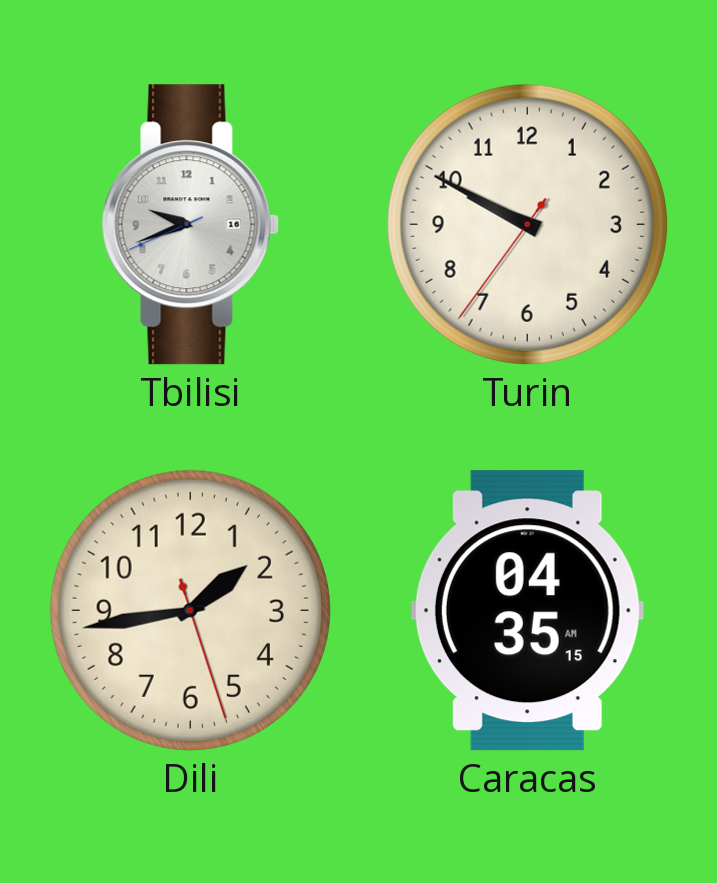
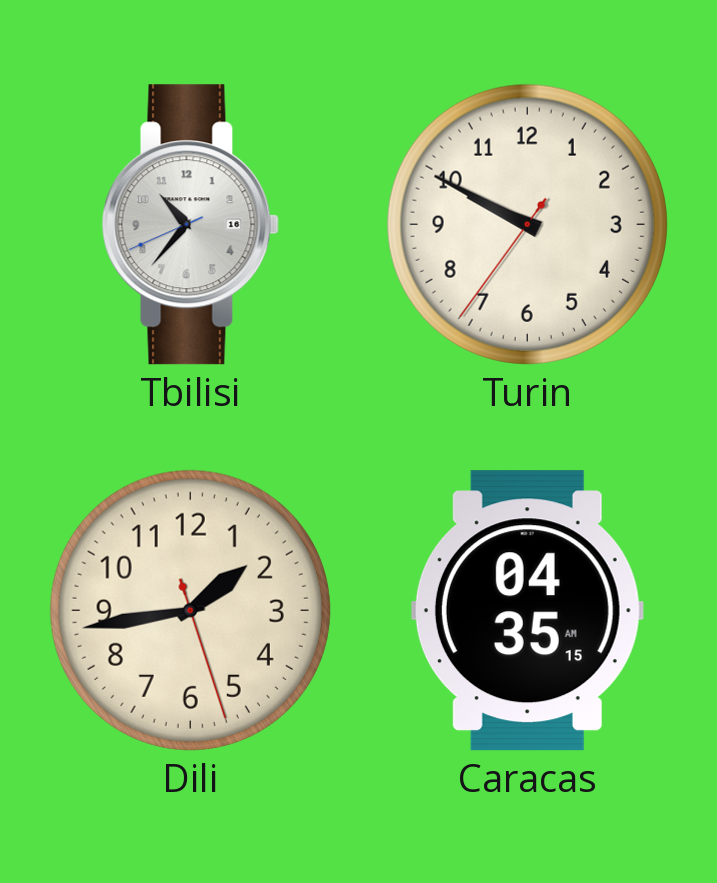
Tbilisi: 9:41 -> 10:36
